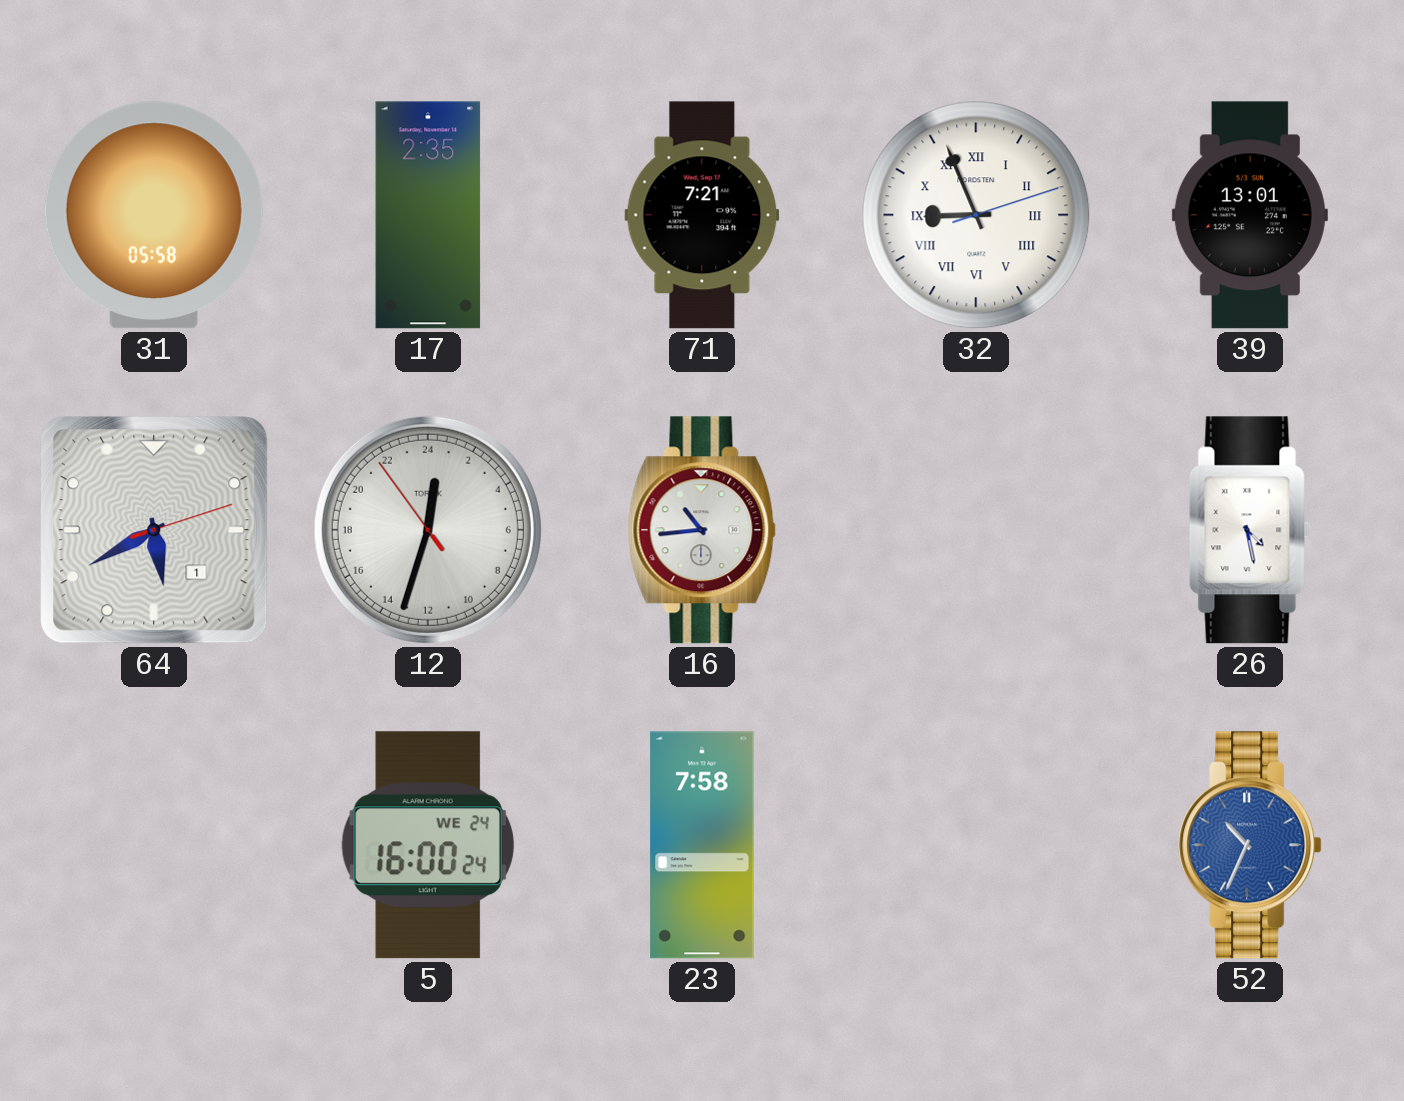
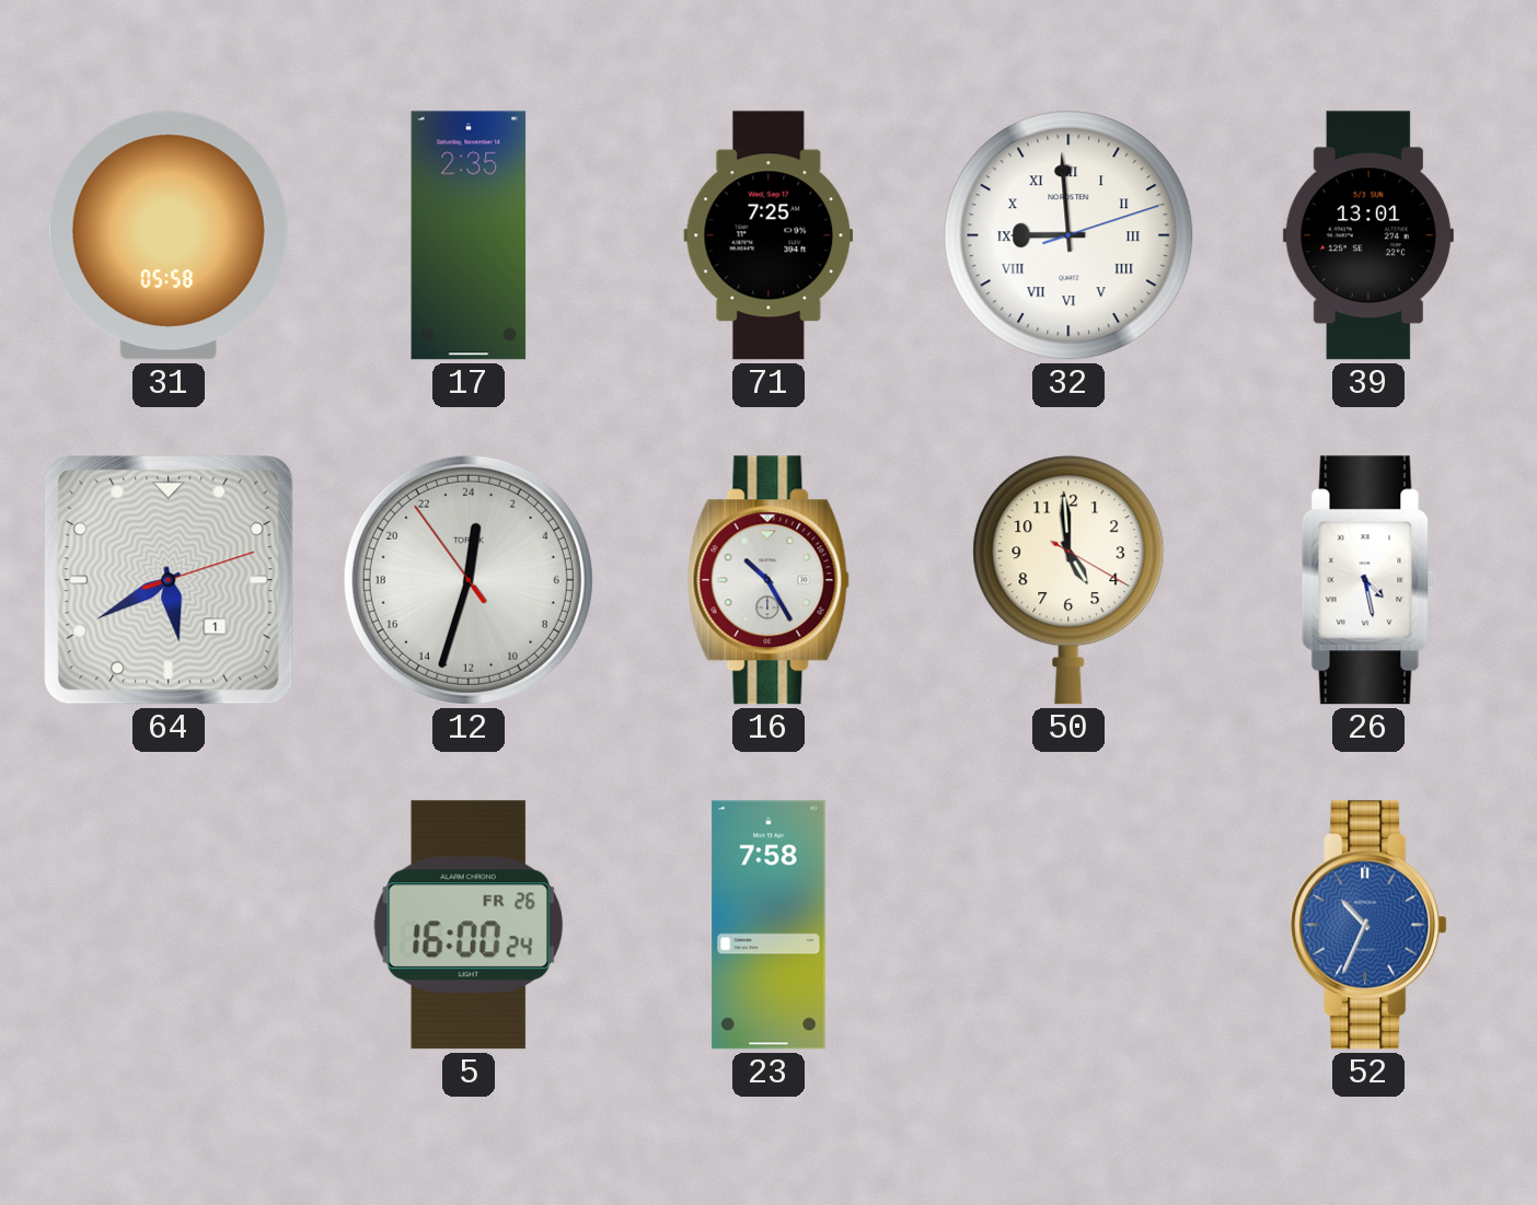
71: 7:21 -> 7:25
32: 8:56 -> 8:59
16: 10:44 -> 10:25
50: none -> 4:59
5 date: WE 24 -> FR 26
